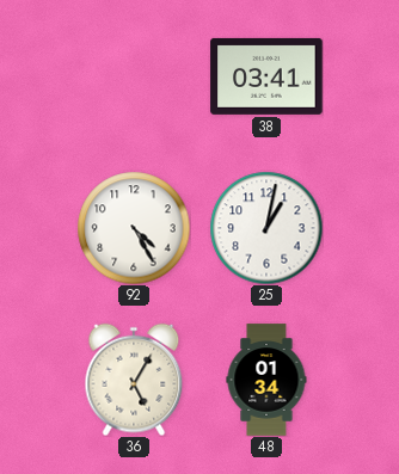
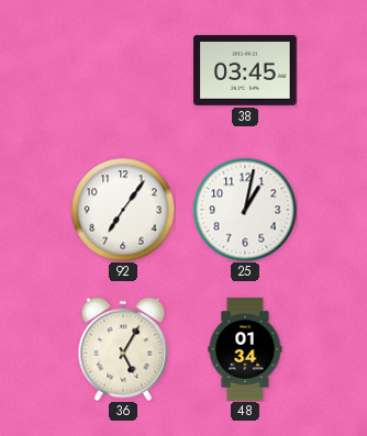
38: 03:41 -> 03:45
92: 4:25 -> 7:06
